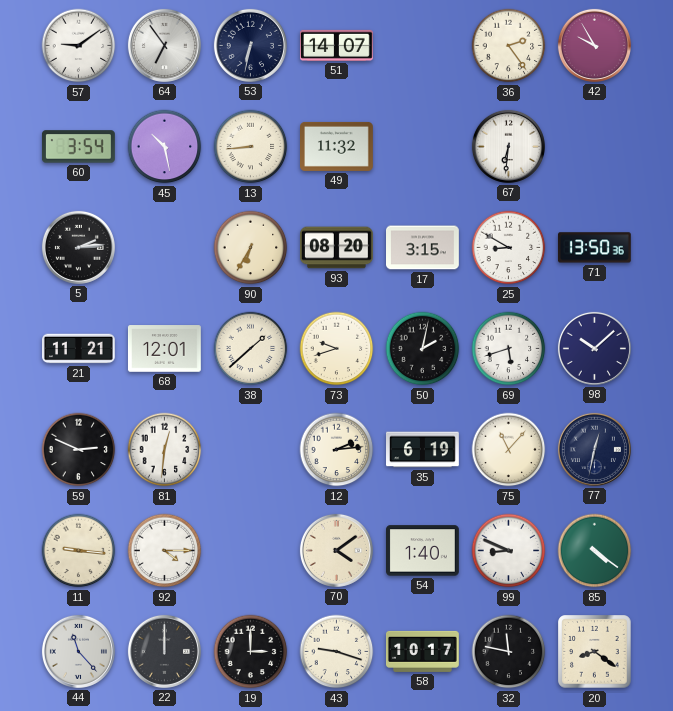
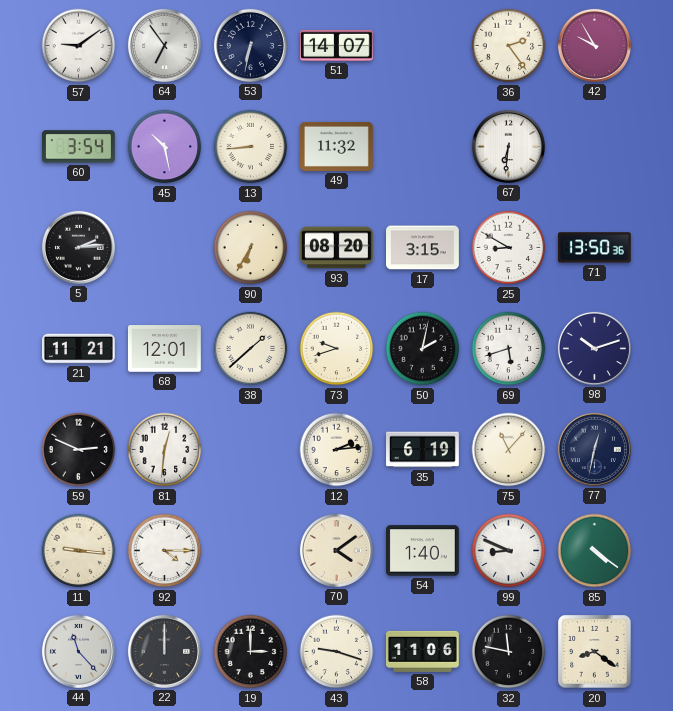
98: 10:08 -> 10:12
58: 10:17 -> 11:06
